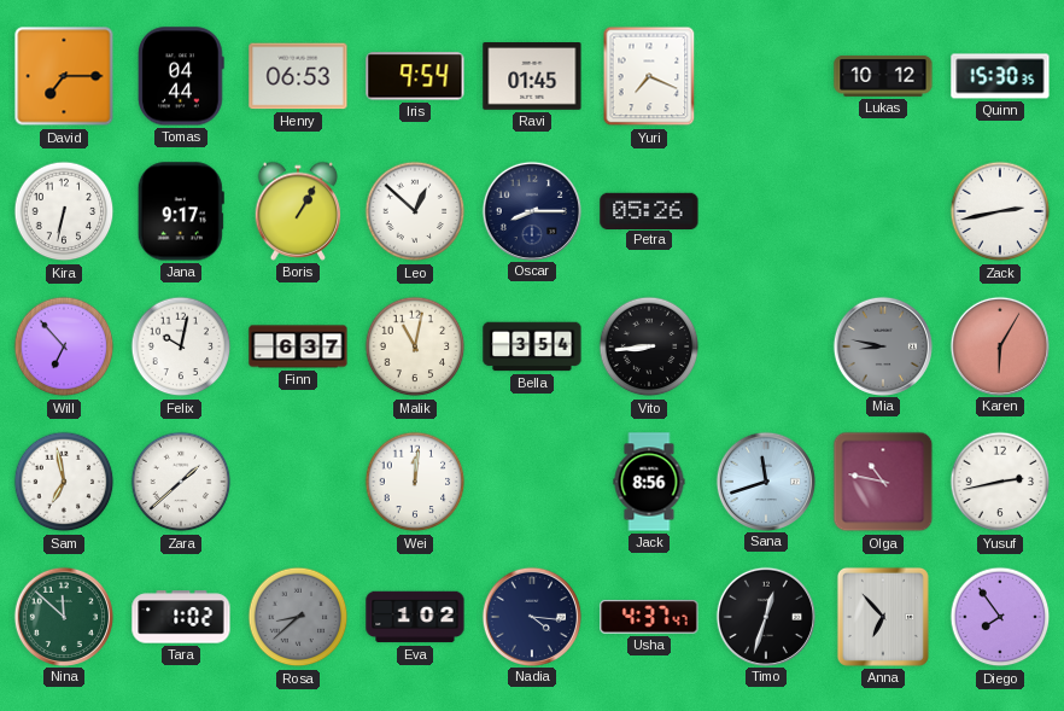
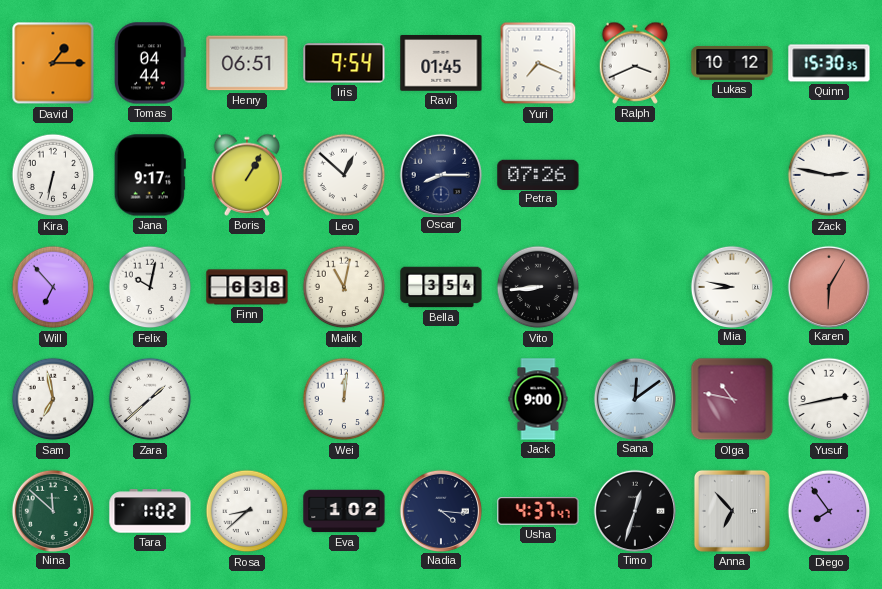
David: 7:15 -> 1:15
Henry: 06:53 -> 06:51
Ralph: none -> 3:41
Petra: 05:26 -> 07:26
Zack: 2:43 -> 2:47
Finn: 6:37 -> 6:38
Mia dial: grey -> white
Jack: 8:56 -> 9:00
Sana: 11:42 -> 12:09
Rosa dial: grey -> white
